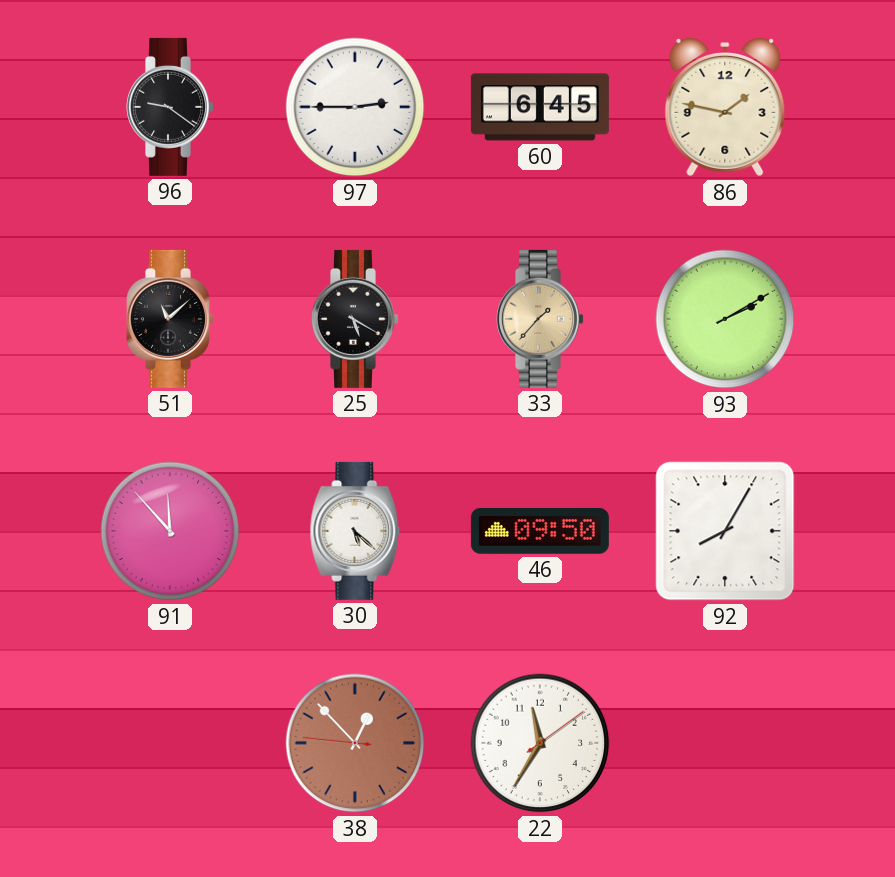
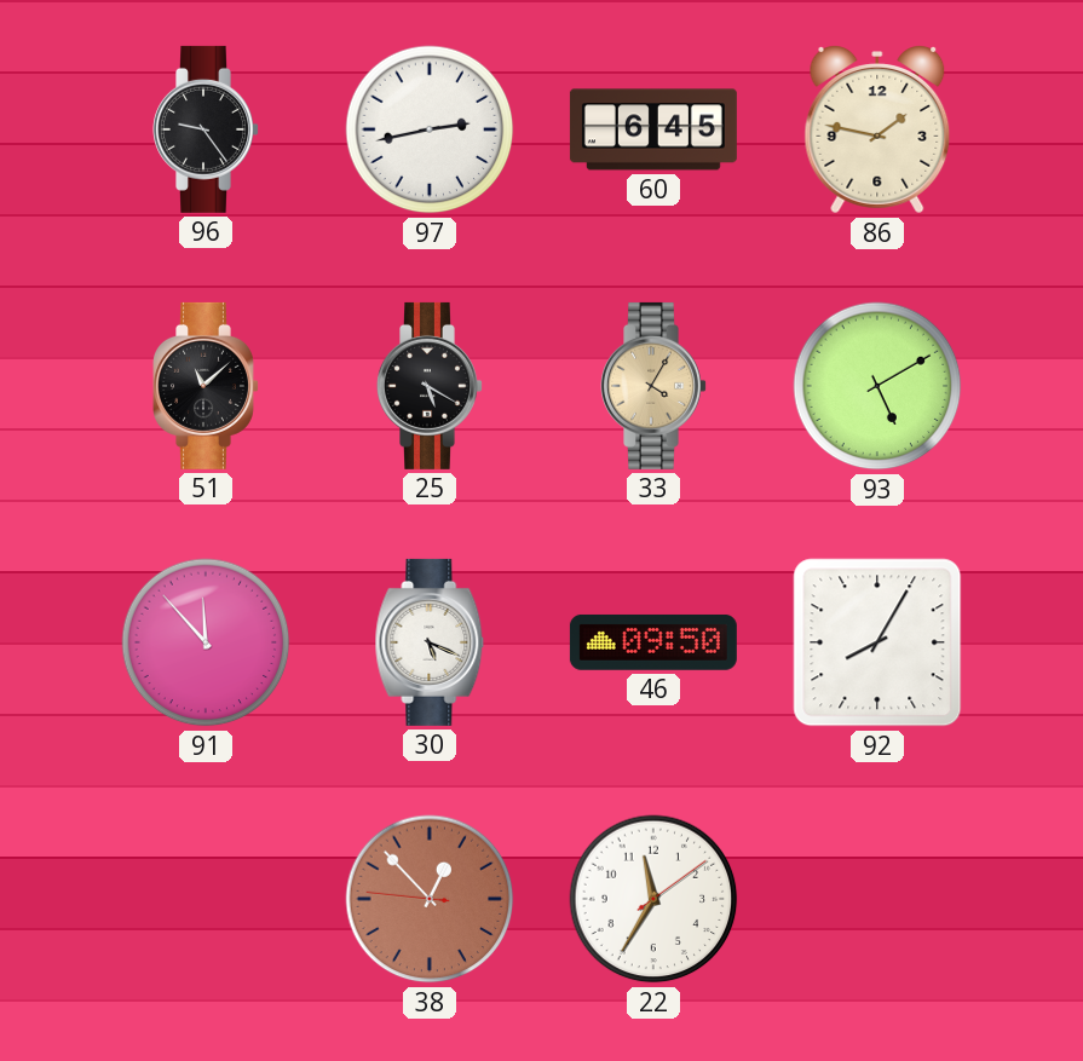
96: 9:21 -> 9:24
97: 2:45 -> 2:43
33: 1:37 -> 4:05
93: 2:10 -> 5:10
30: 5:22 -> 5:19
